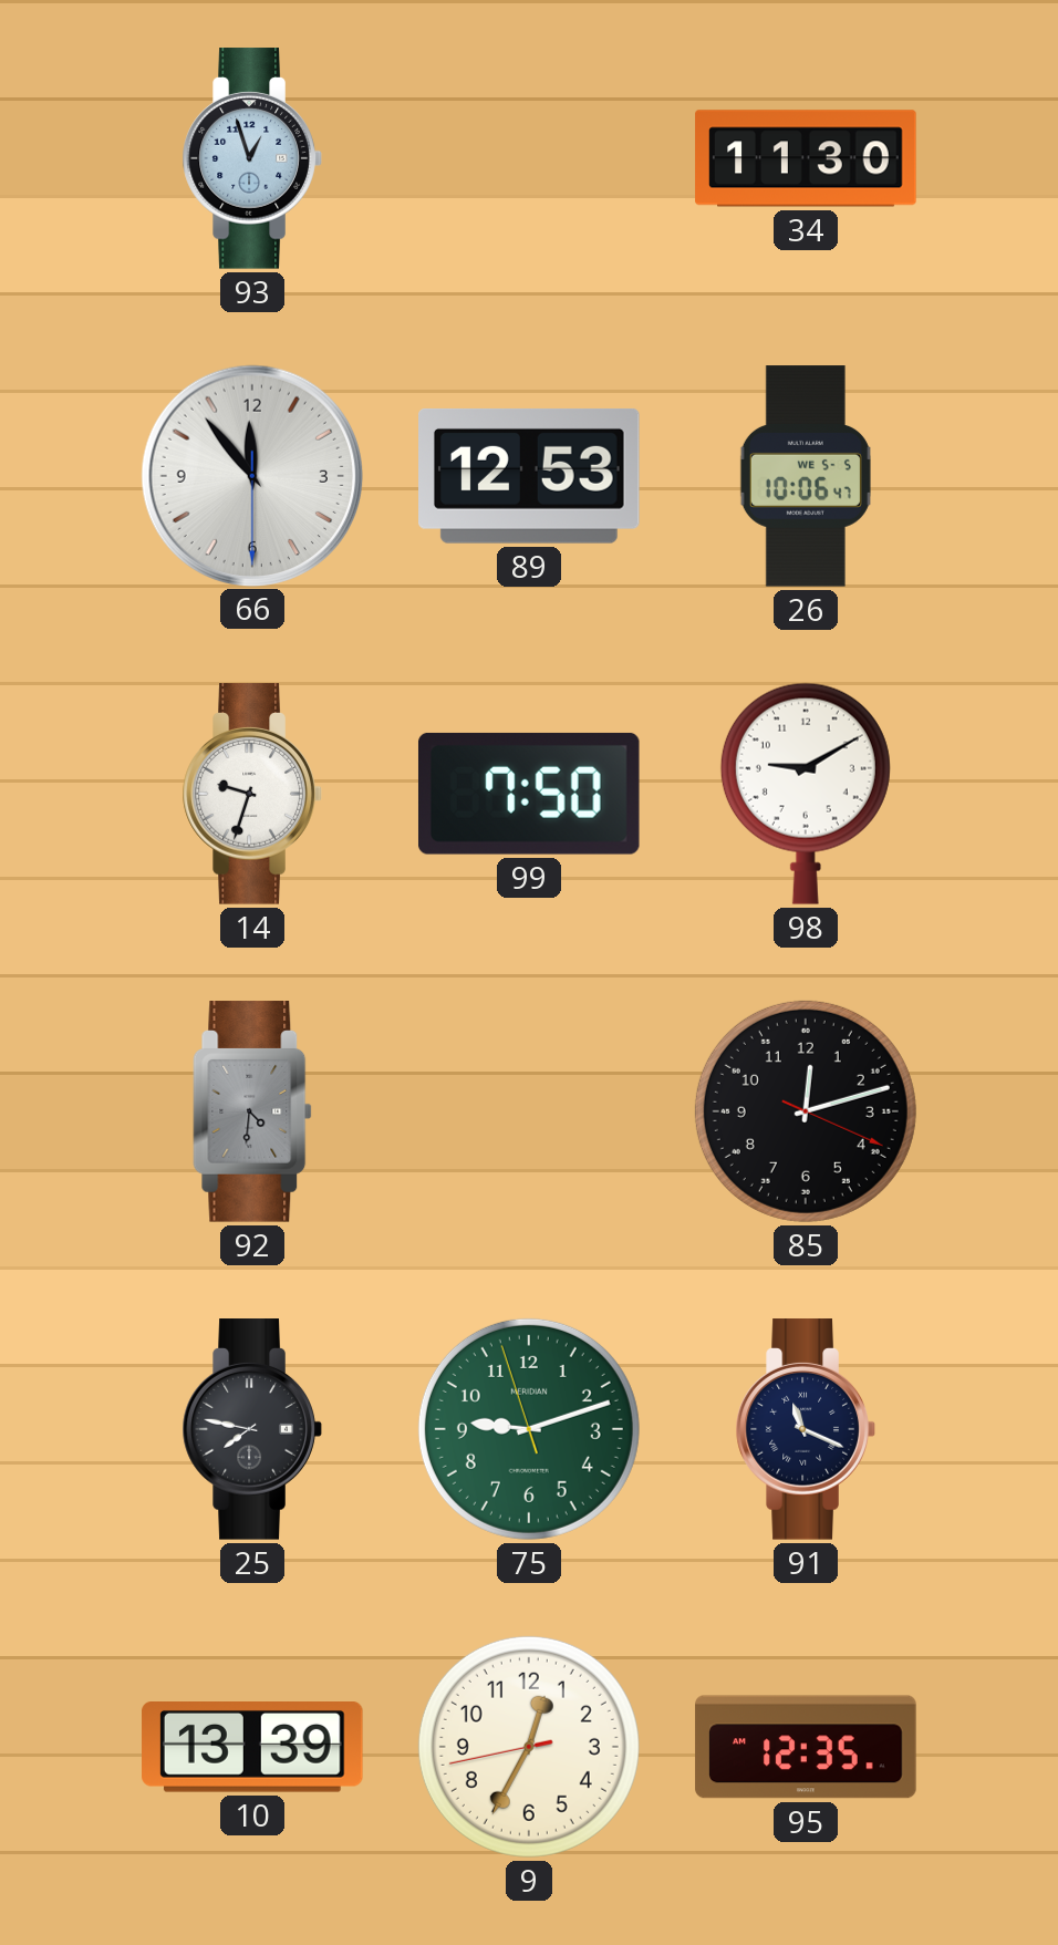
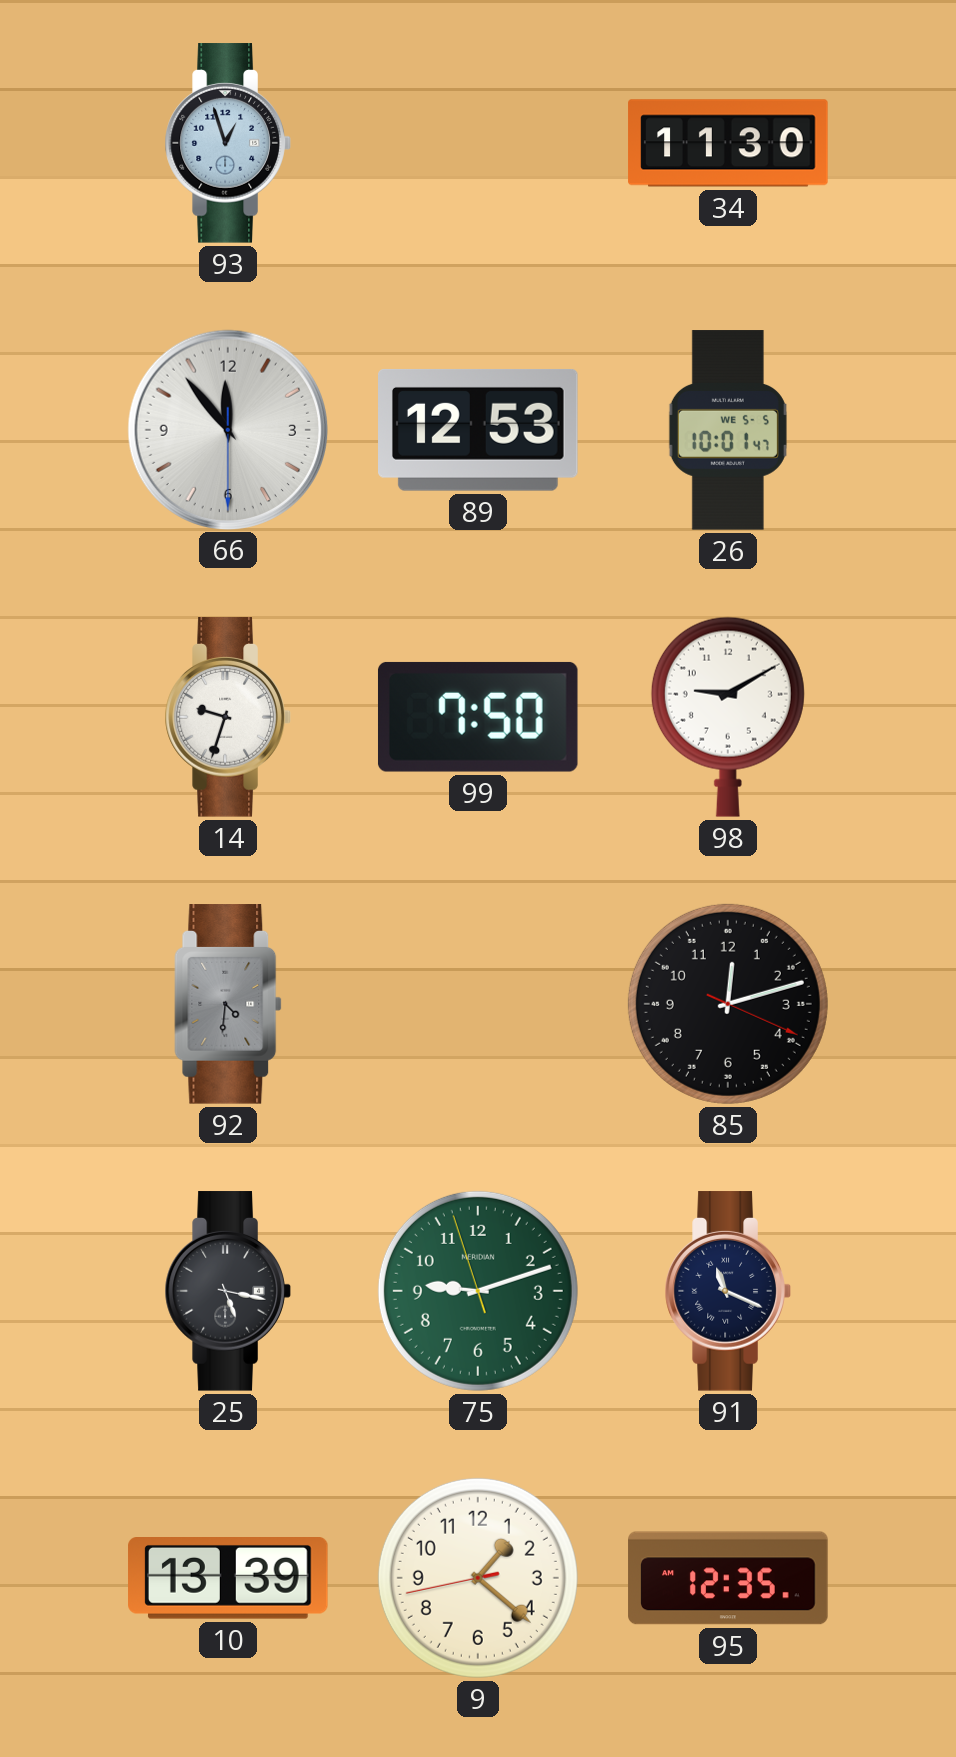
26: 10:06 -> 10:01
25: 7:47 -> 5:17
9: 12:34 -> 1:21
